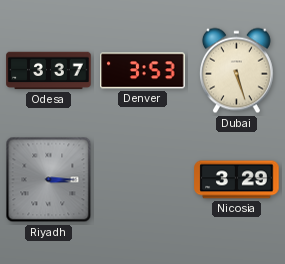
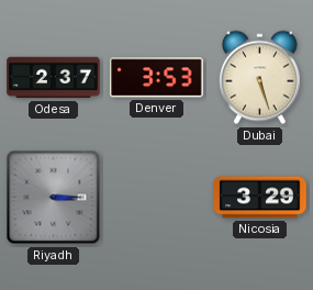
Odesa: 3:37 -> 2:37
